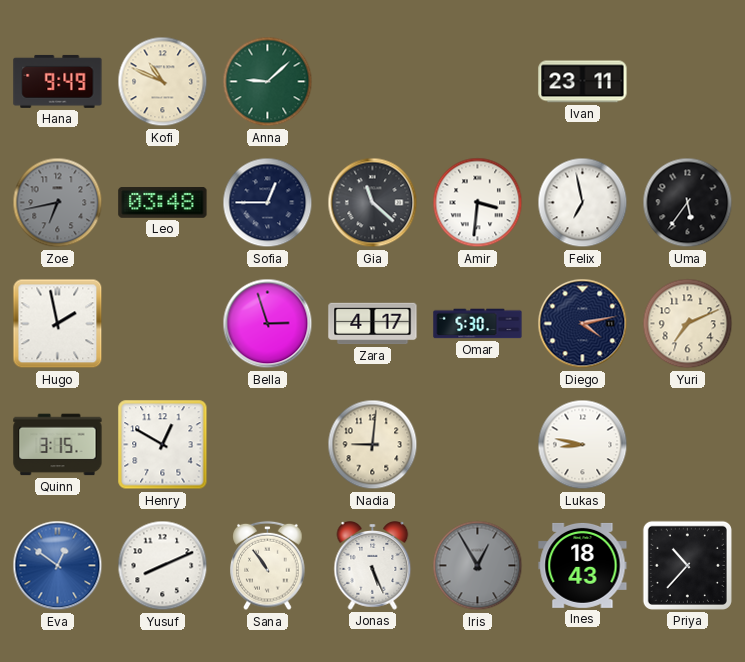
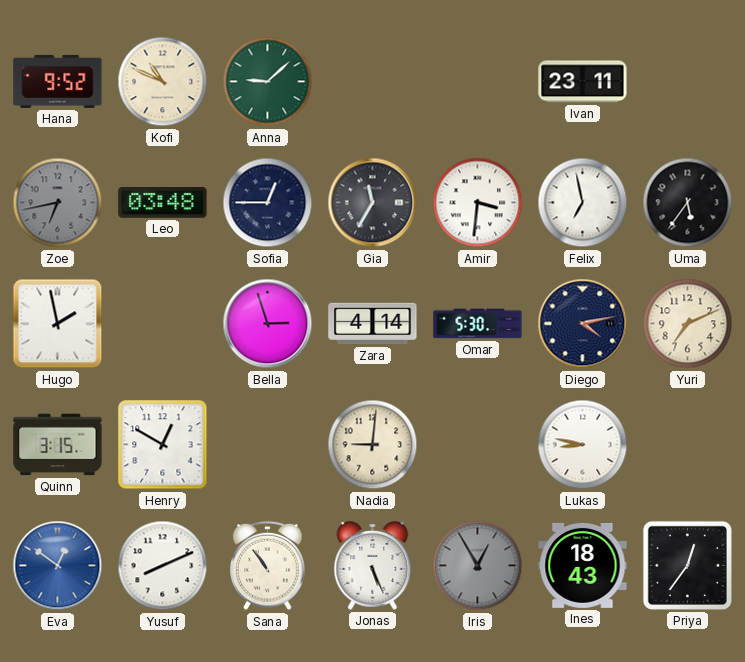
Hana: 9:49 -> 9:52
Gia: 11:22 -> 11:35
Zara: 4:17 -> 4:14
Priya: 10:37 -> 12:36
